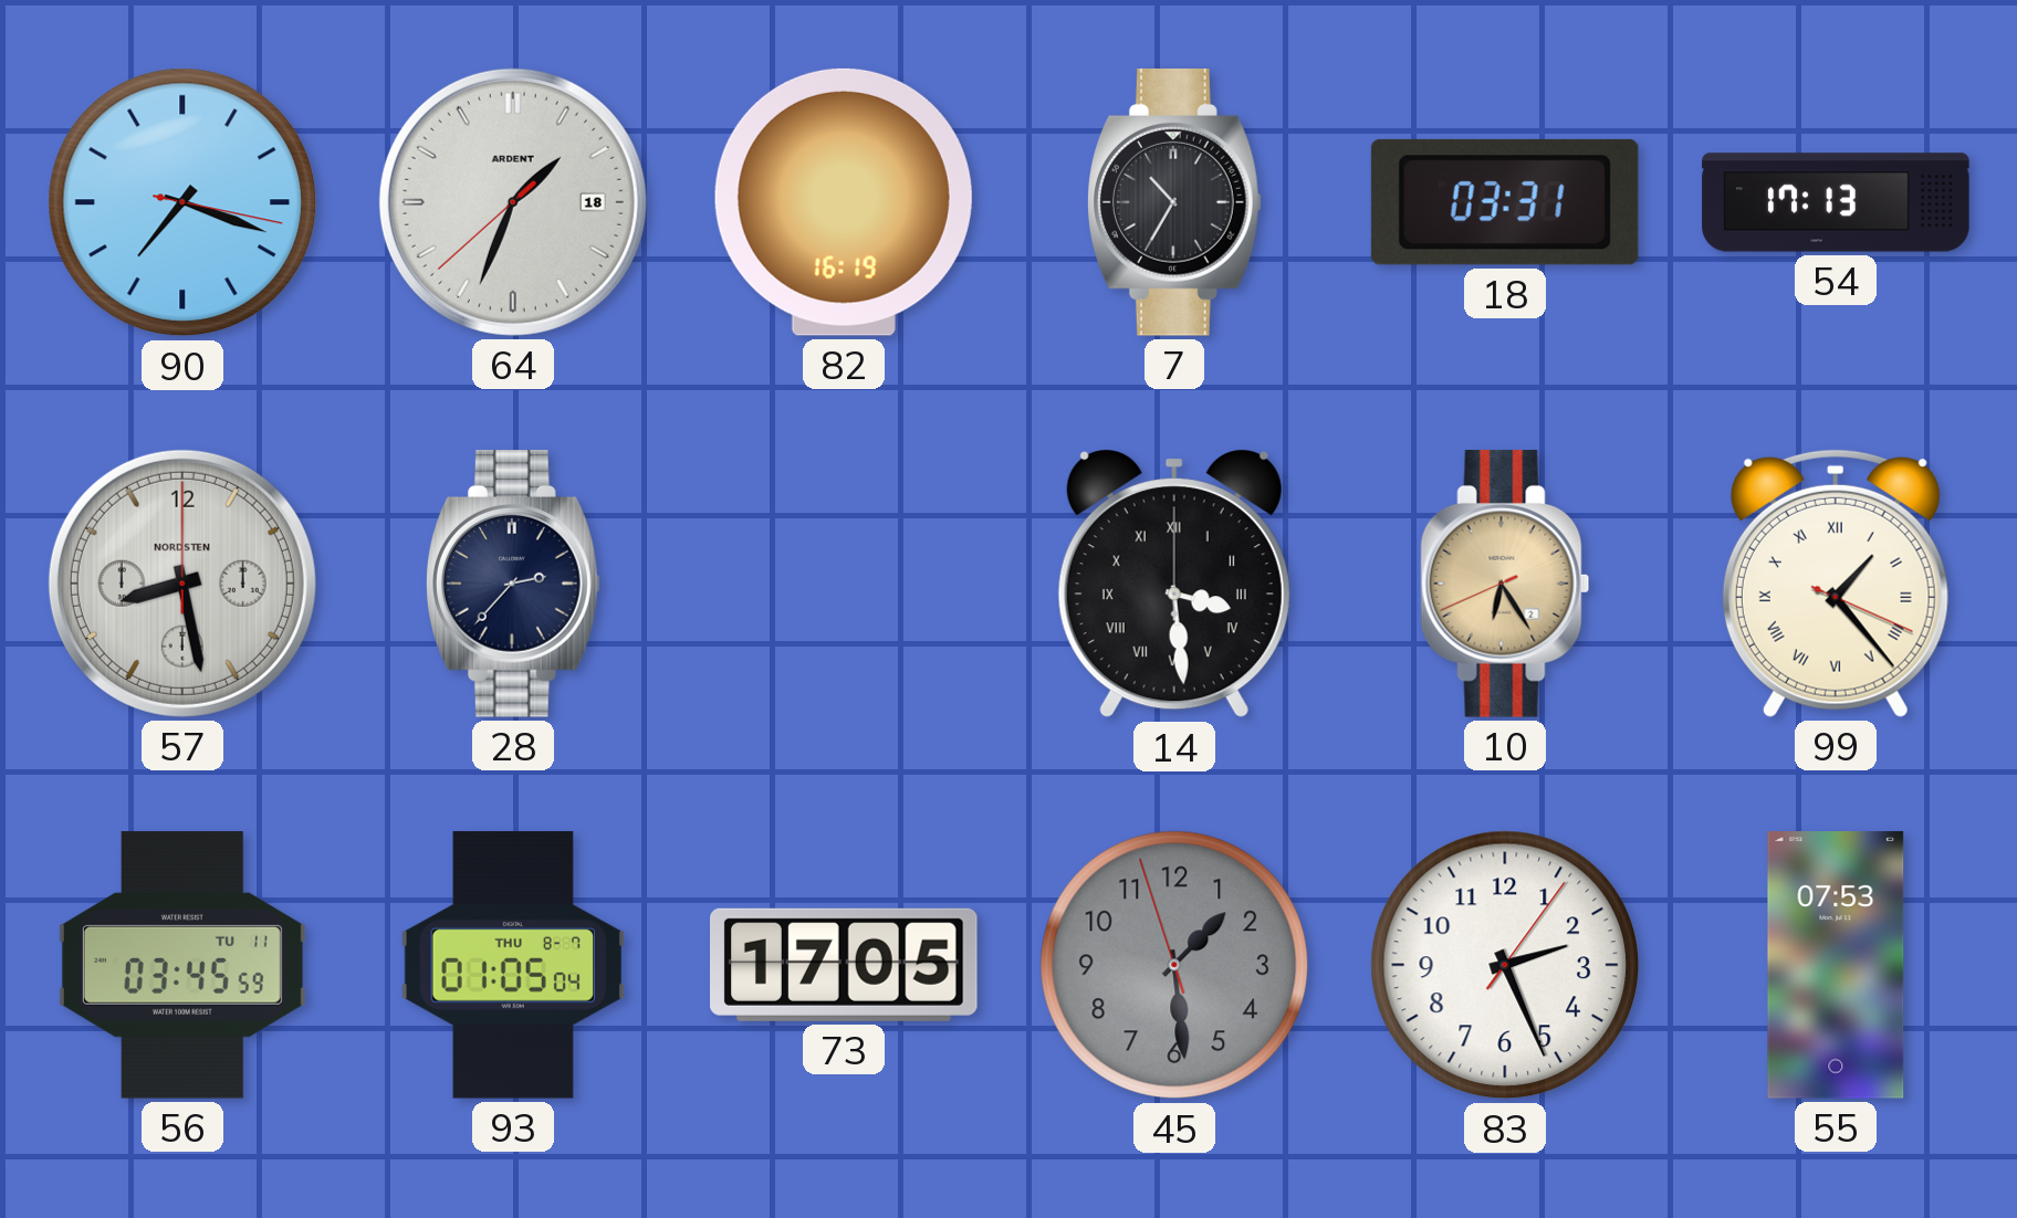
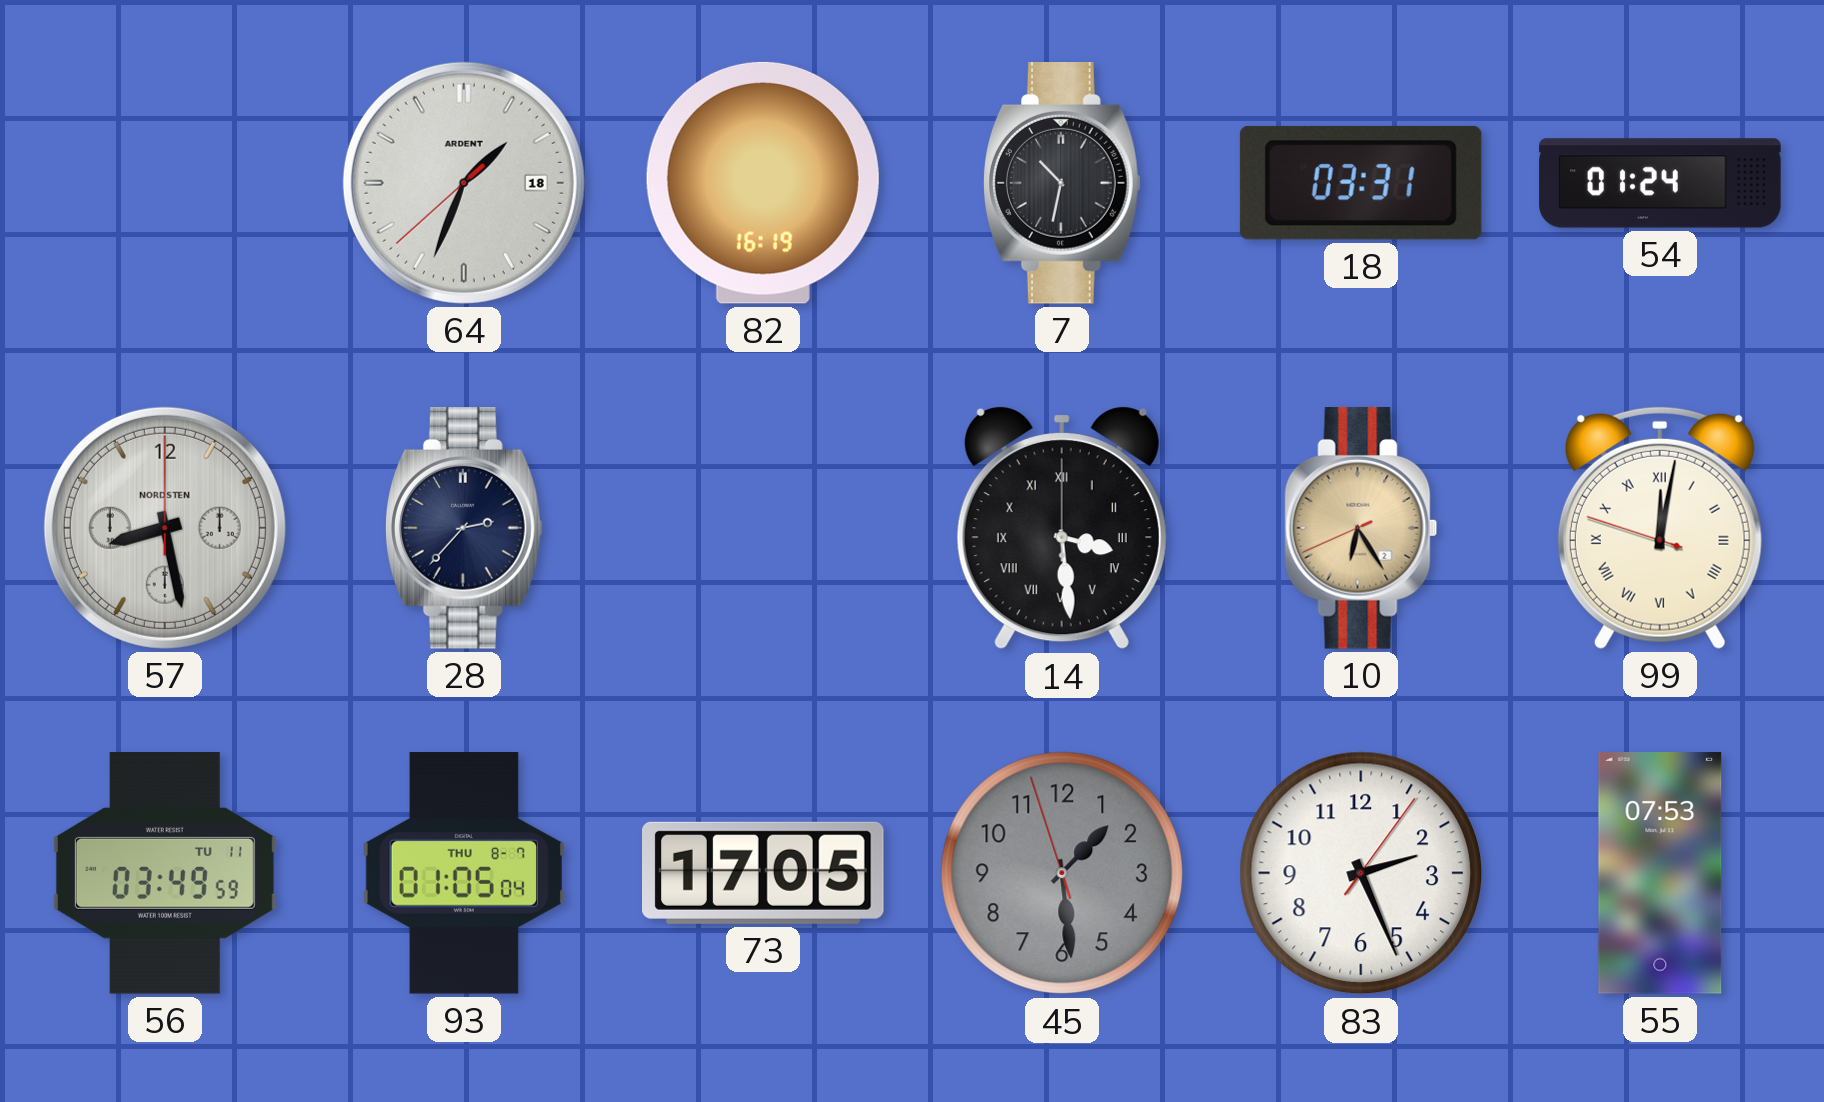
90: 7:18 -> none
7: 10:35 -> 10:32
54: 17:13 -> 01:24
99: 1:23 -> 12:01
56: 03:45 -> 03:49
